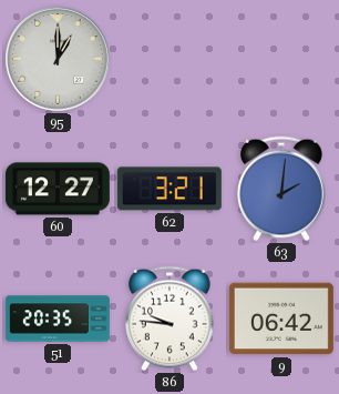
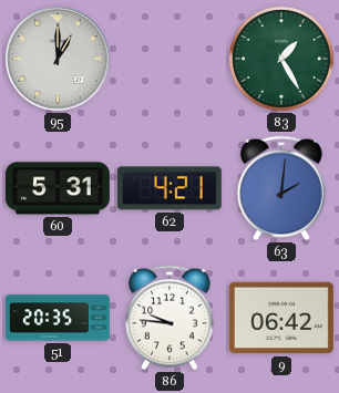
83: none -> 1:25
60: 12:27 -> 5:31
62: 3:21 -> 4:21
